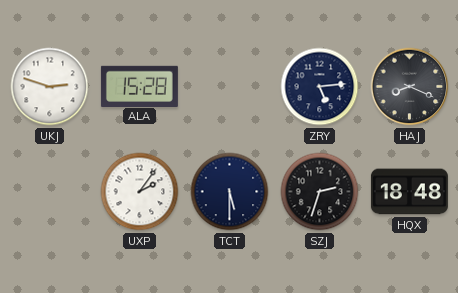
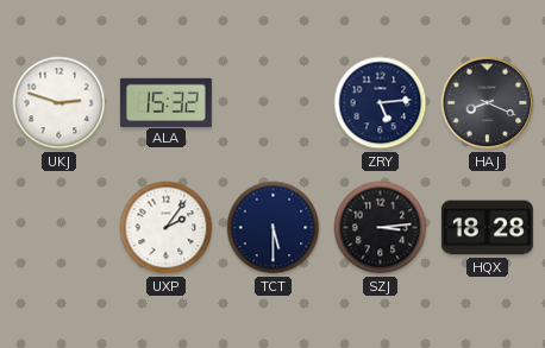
ALA: 15:28 -> 15:32
SZJ: 2:33 -> 3:14
HQX: 18:48 -> 18:28
